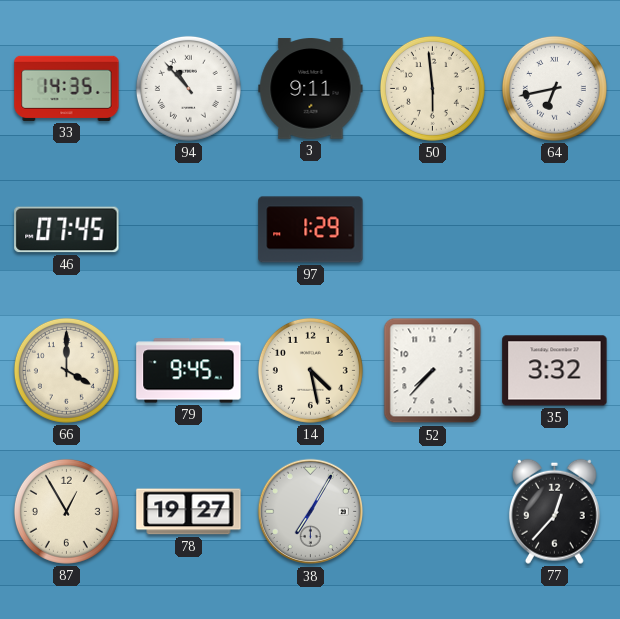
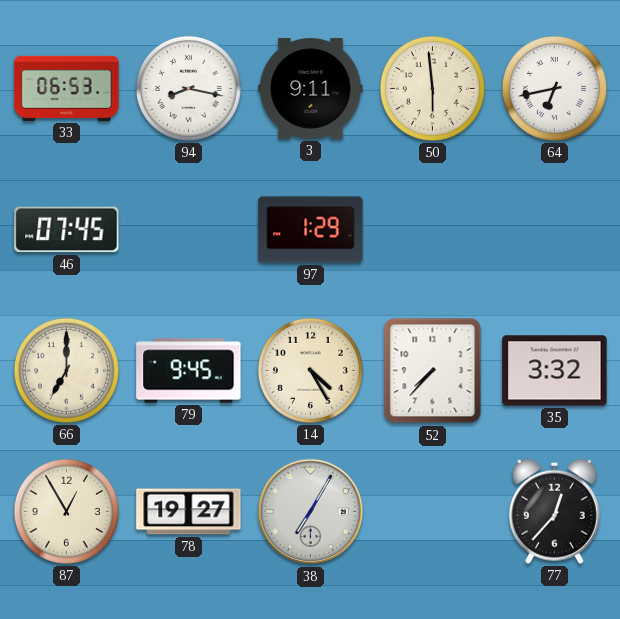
33: 14:35 -> 06:53
94: 10:53 -> 8:17
66: 4:00 -> 7:00
14: 4:28 -> 4:25
